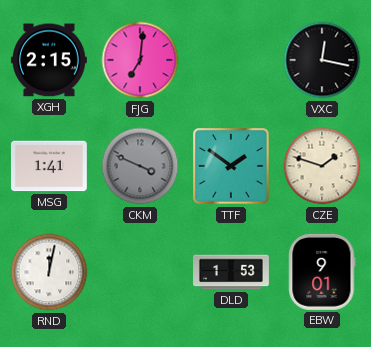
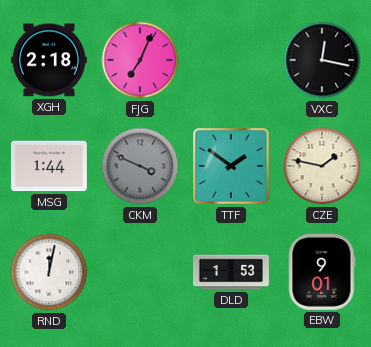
XGH: 2:15 -> 2:18
FJG: 7:01 -> 7:04
MSG: 1:41 -> 1:44
CZE: 1:48 -> 1:47
